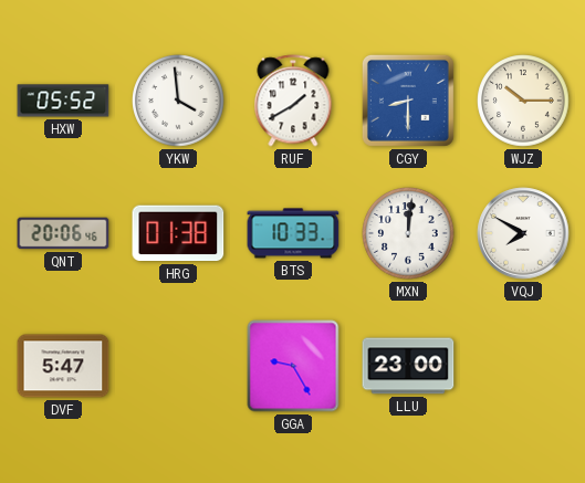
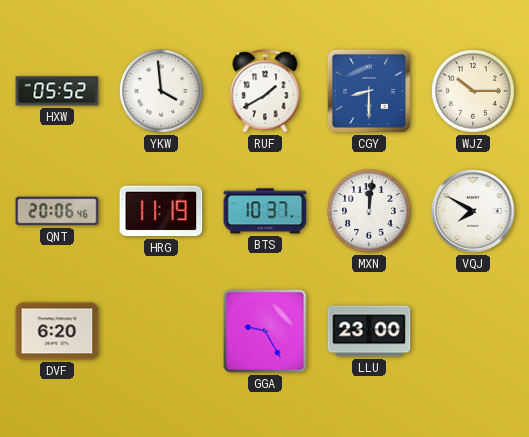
HRG: 01:38 -> 11:19
BTS: 10:33 -> 10:37
DVF: 5:47 -> 6:20
